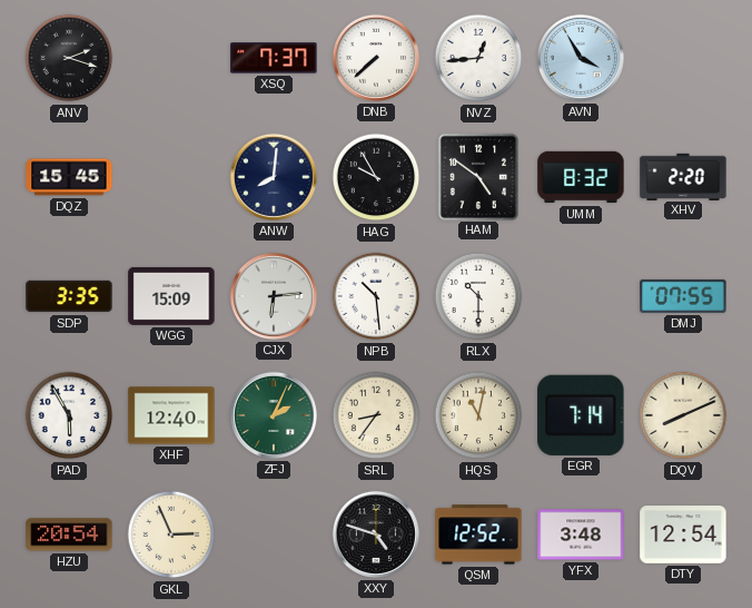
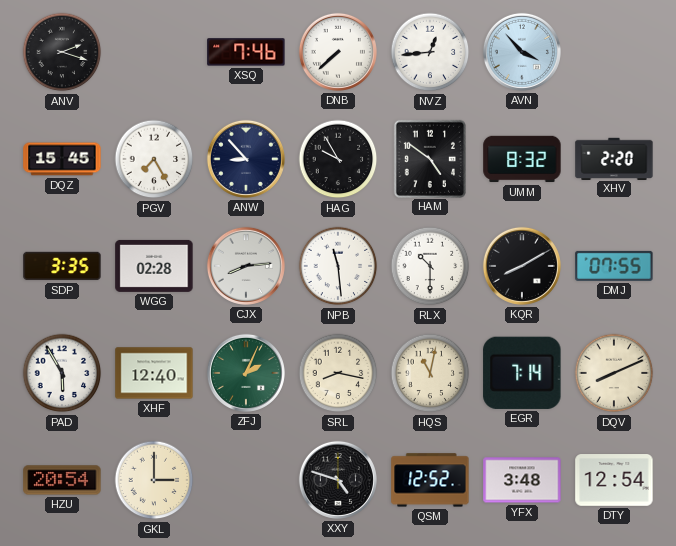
XSQ: 7:37 -> 7:46
AVN: 3:55 -> 3:53
PGV: none -> 7:25
ANW: 8:01 -> 8:53
WGG: 15:09 -> 02:28
CJX: 6:14 -> 8:14
NPB: 10:29 -> 11:29
KQR: none -> 8:10
SRL: 8:36 -> 8:17
GKL: 2:56 -> 3:00
